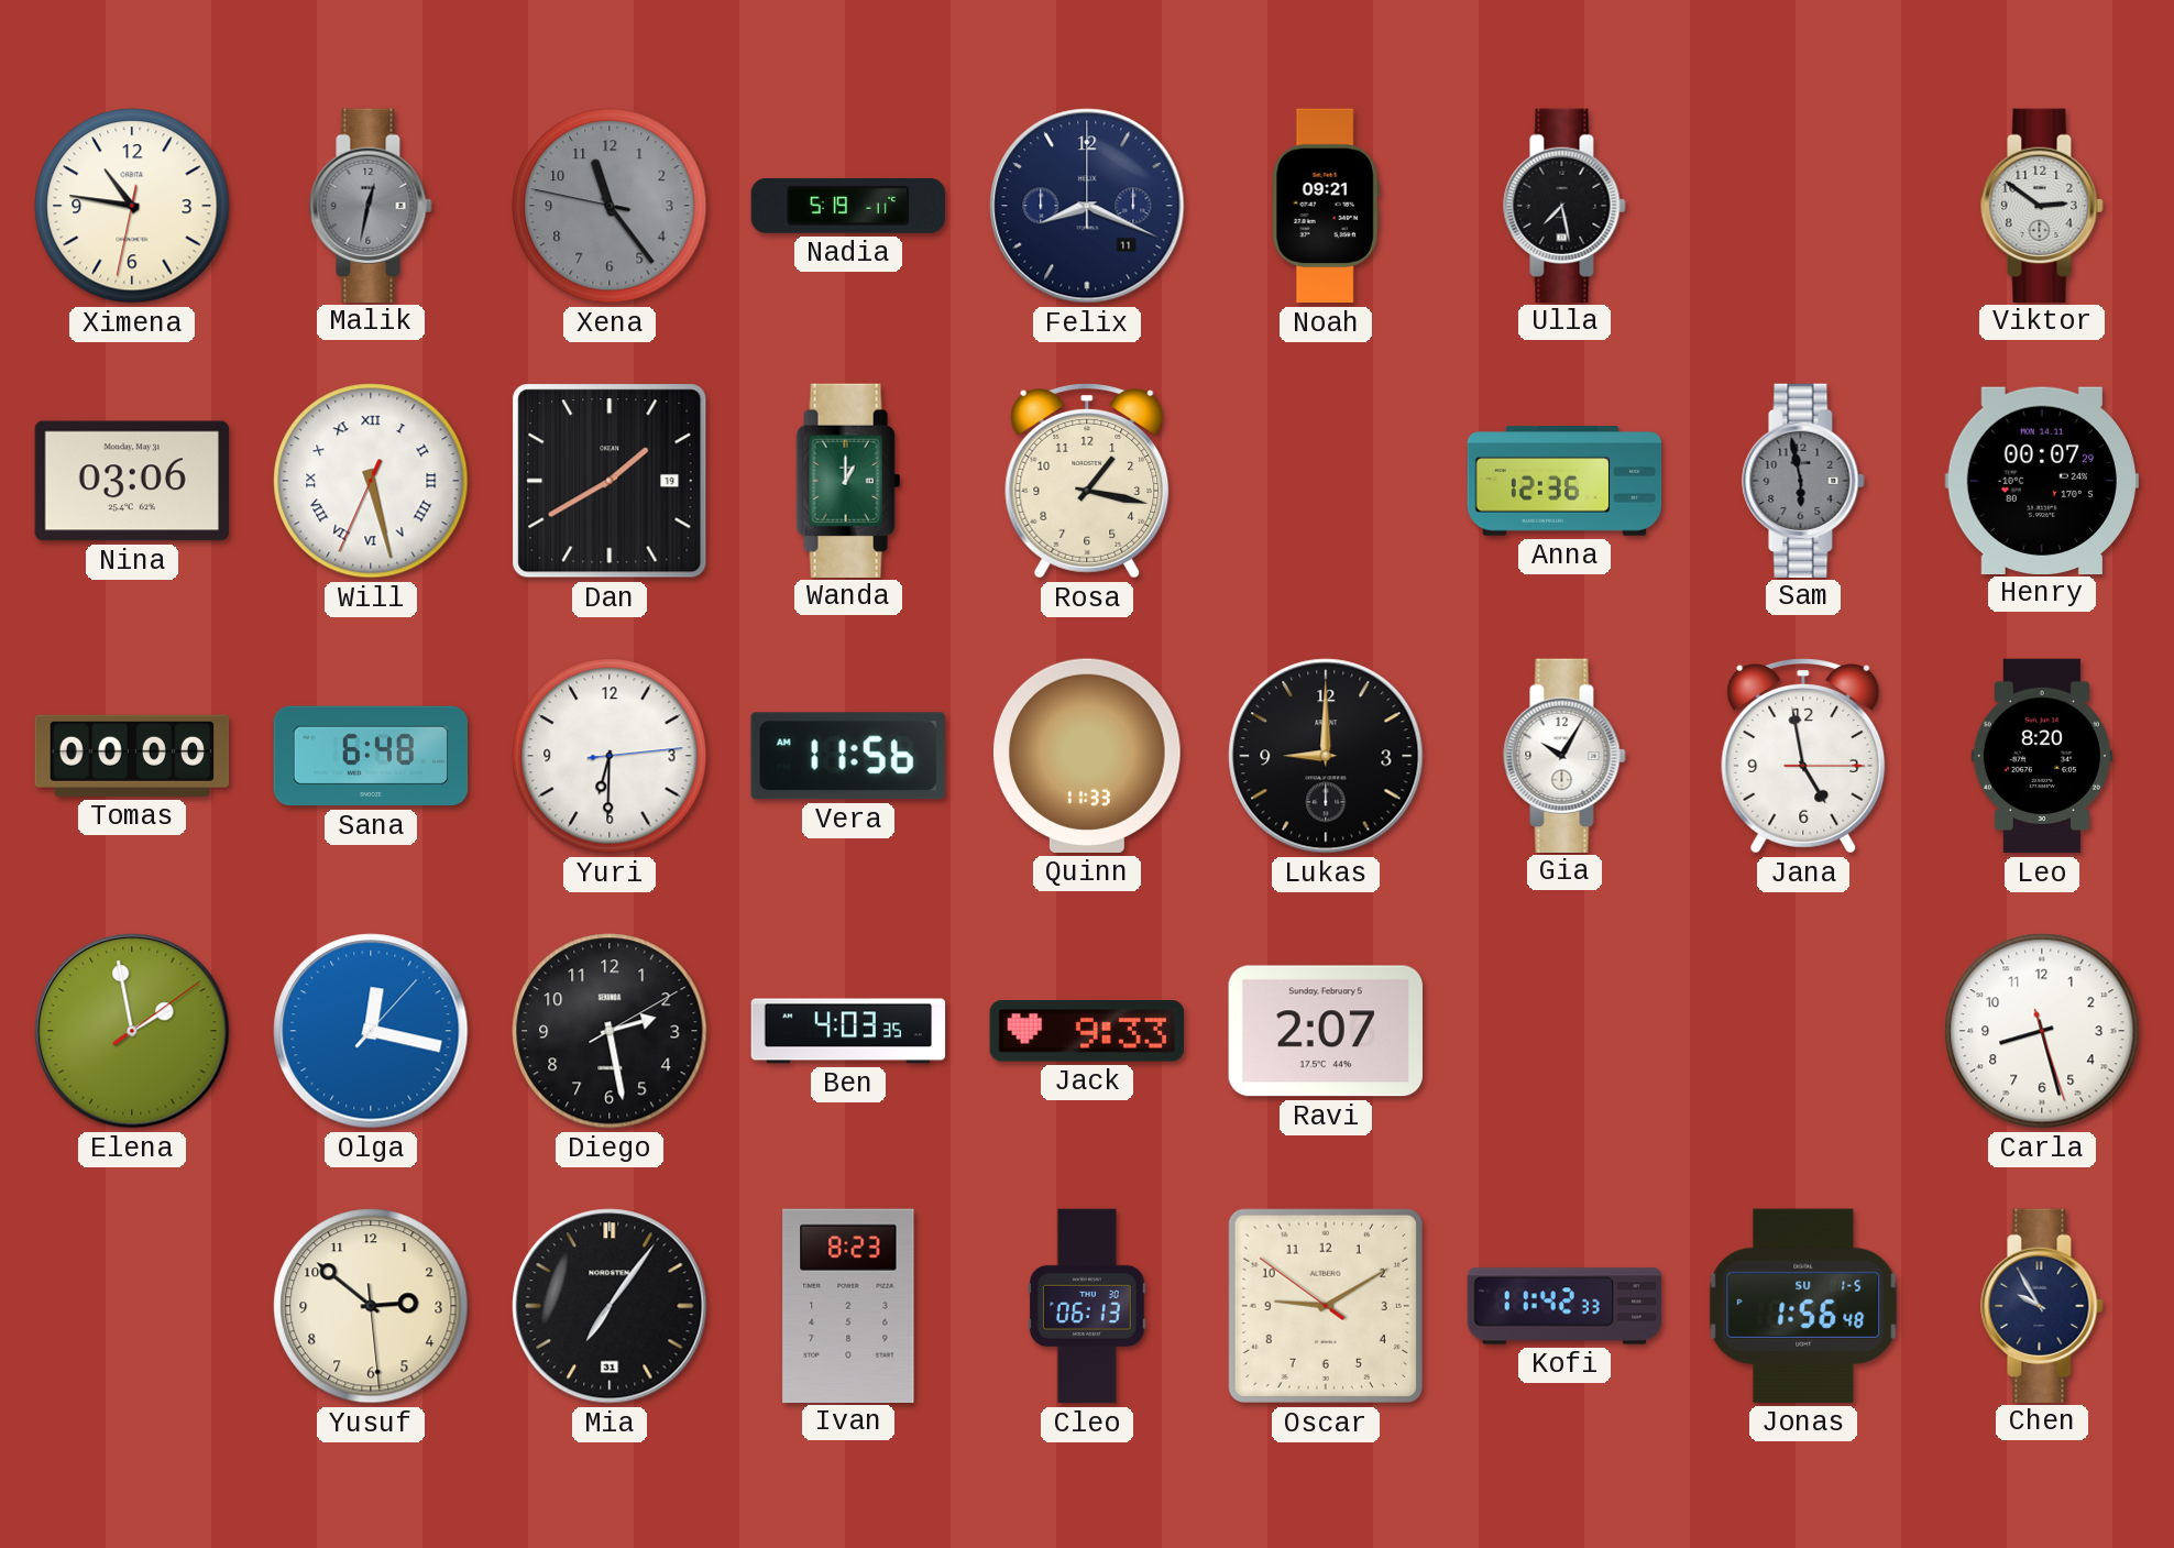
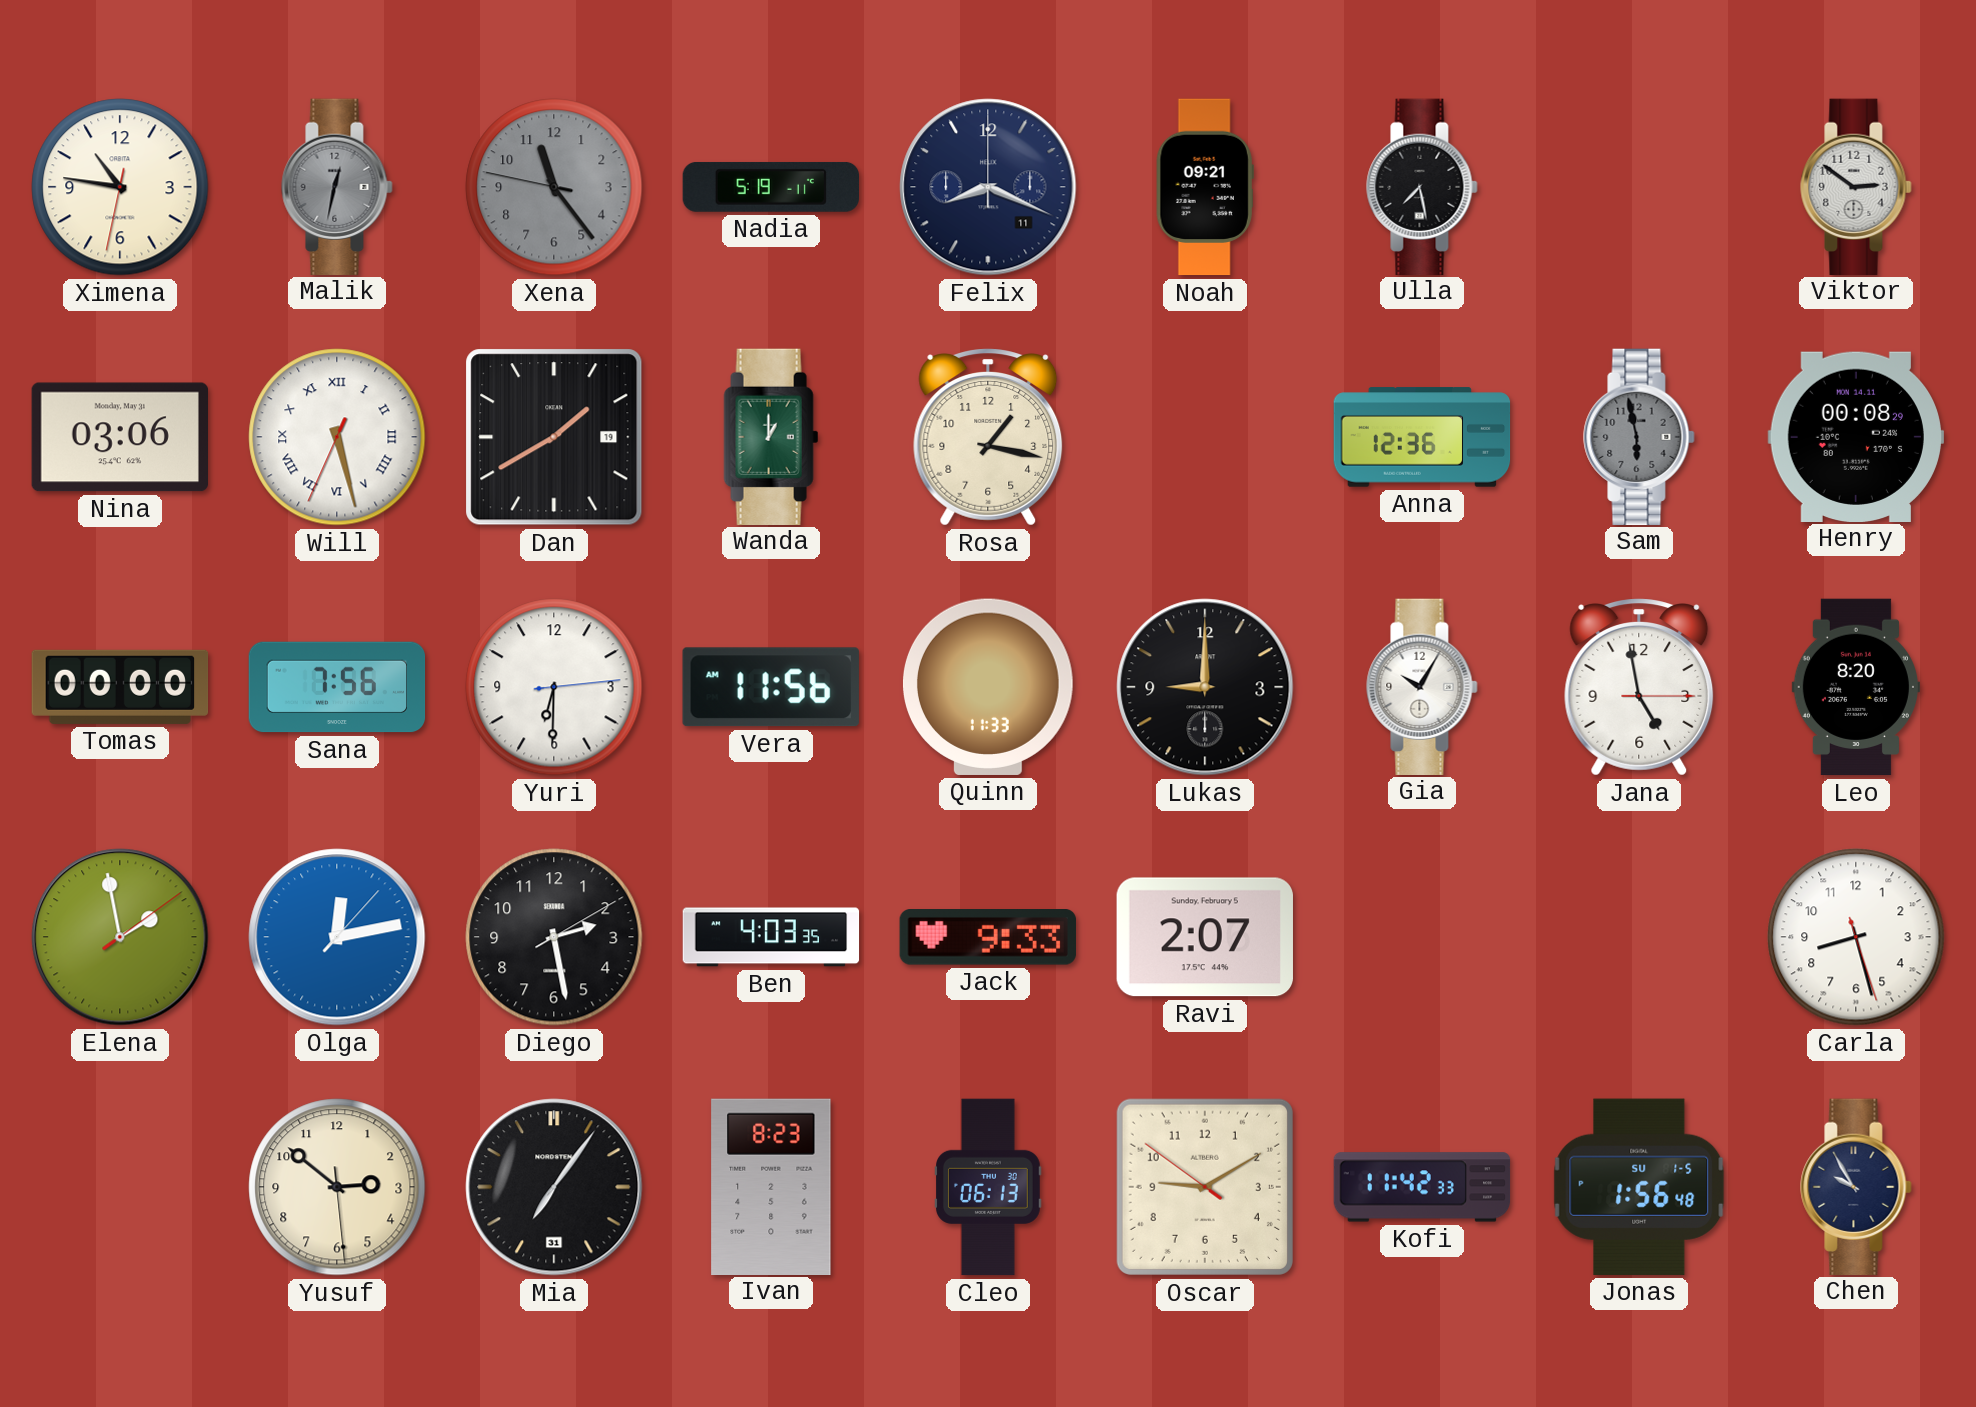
Henry: 00:07 -> 00:08
Sana: 6:48 -> 7:56
Olga: 12:17 -> 12:13
